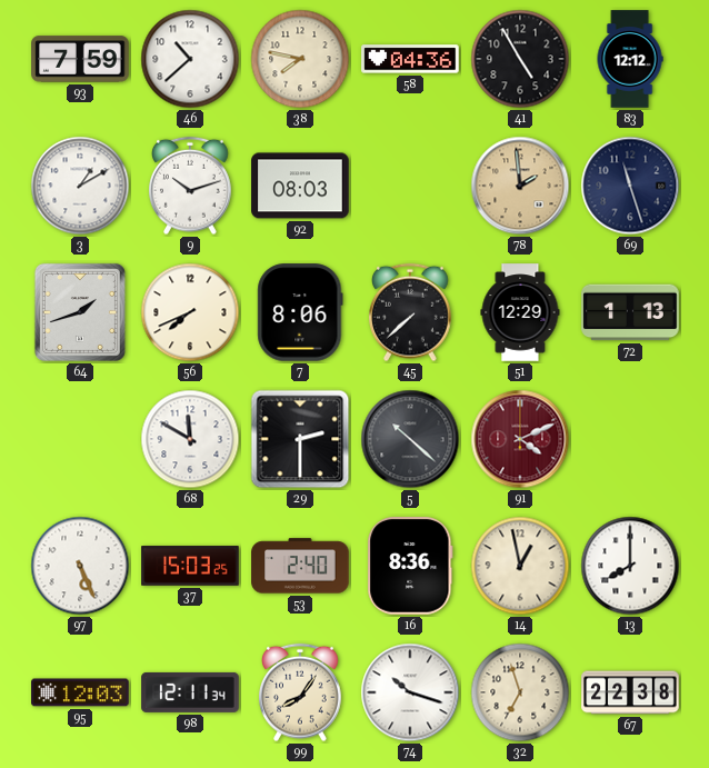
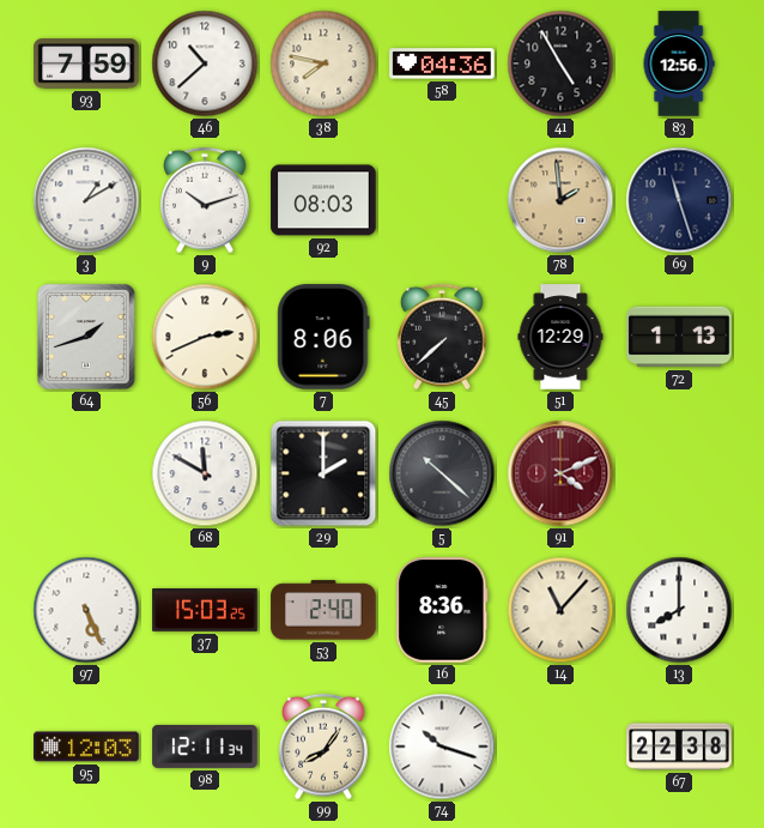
83: 12:12 -> 12:56
56: 7:41 -> 2:41
29: 2:30 -> 2:00
14: 12:58 -> 11:07
32: 6:57 -> none
